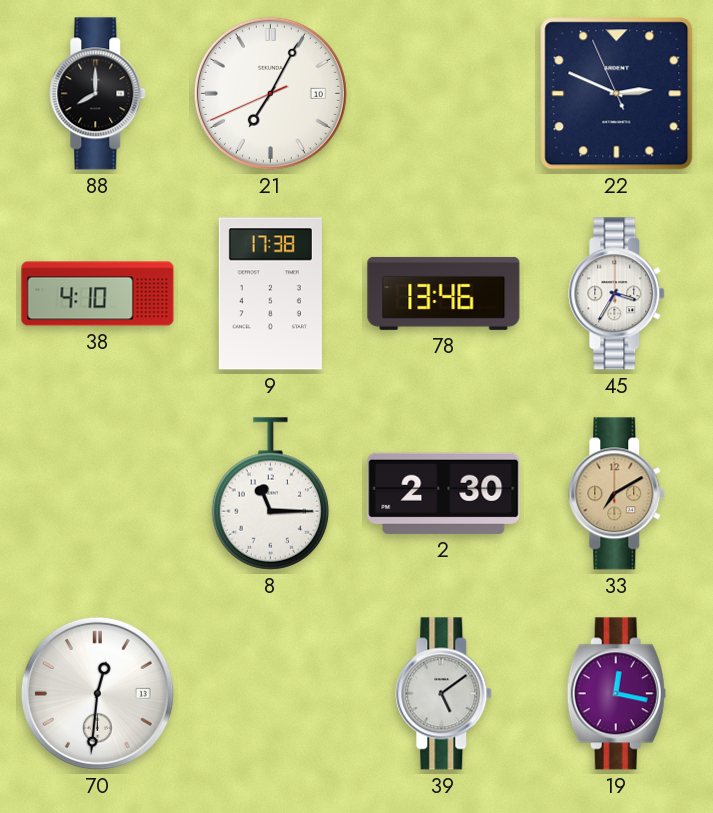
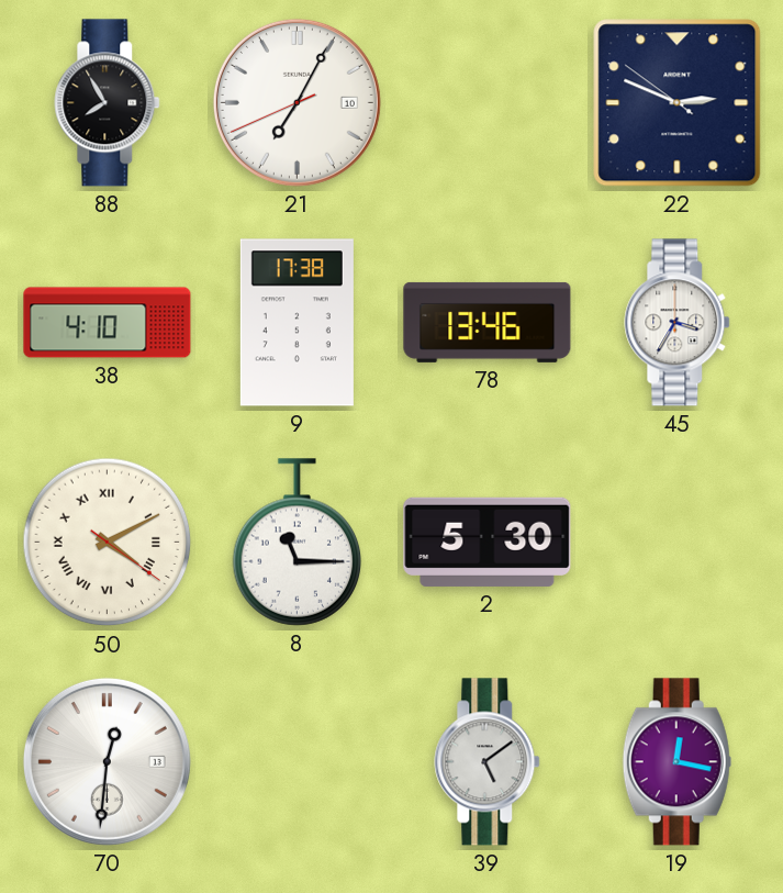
88: 8:00 -> 7:55
22: 2:48:56 -> 2:48:51
50: none -> 4:10
2: 2:30 -> 5:30
33: 7:10 -> none
